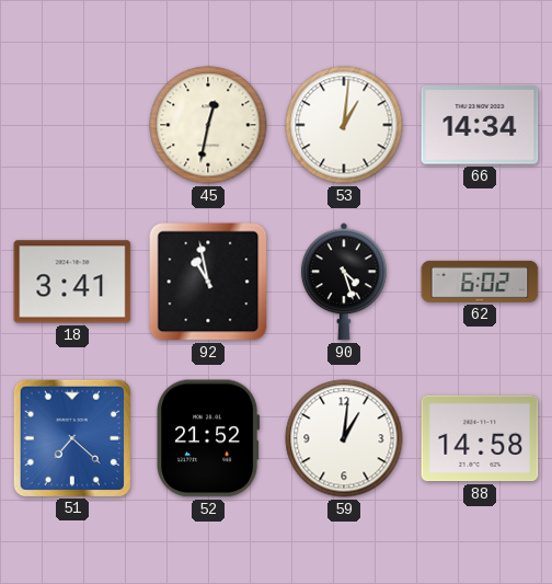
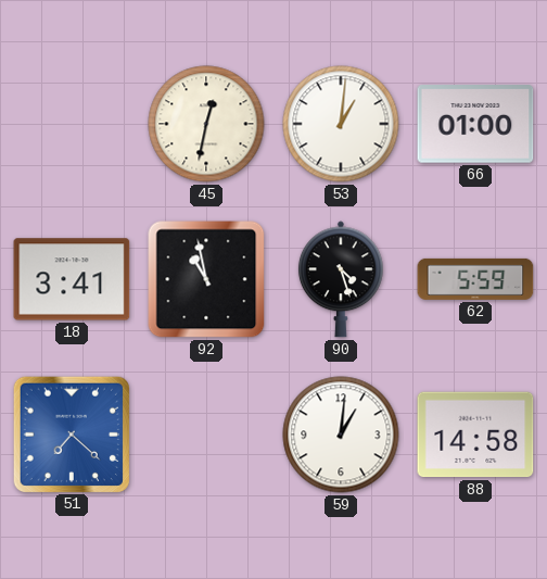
66: 14:34 -> 01:00
62: 6:02 -> 5:59
52: 21:52 -> none
